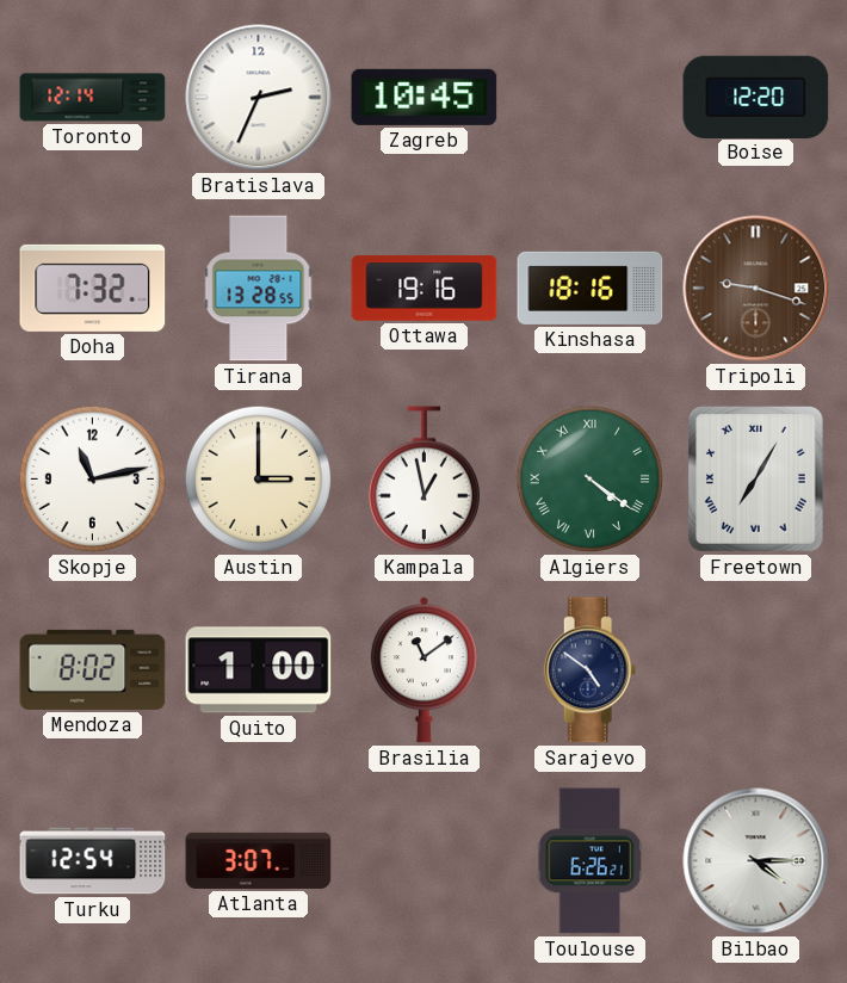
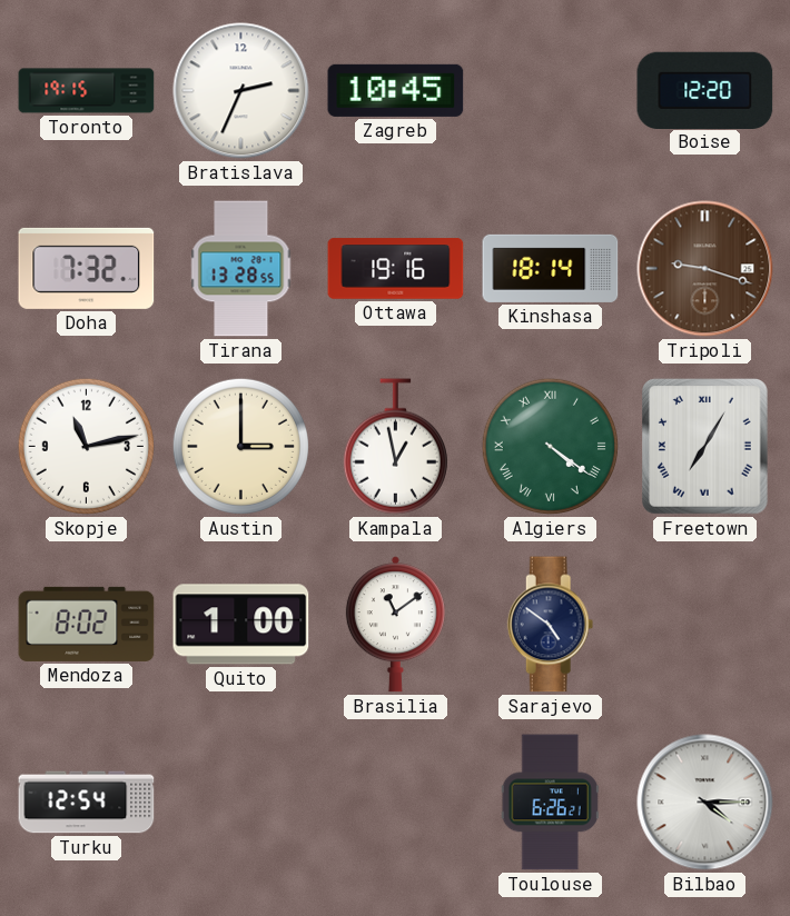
Toronto: 12:14 -> 19:15
Kinshasa: 18:16 -> 18:14
Atlanta: 3:07 -> none
